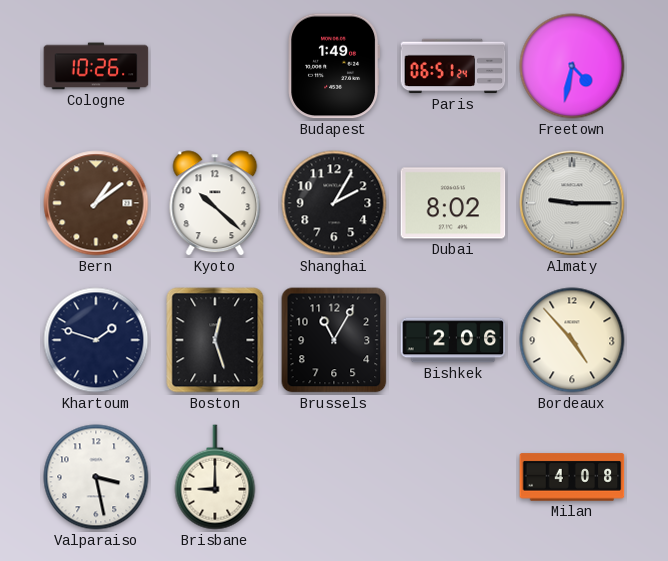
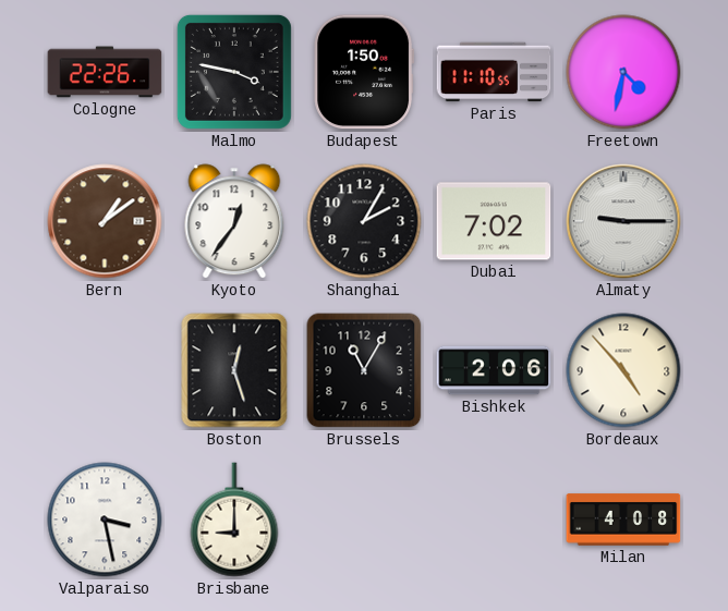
Cologne: 10:26 -> 22:26
Malmo: none -> 3:47
Budapest: 1:49 -> 1:50
Paris: 06:51 -> 11:10
Kyoto: 10:22 -> 12:36
Dubai: 8:02 -> 7:02
Khartoum: 1:48 -> none
